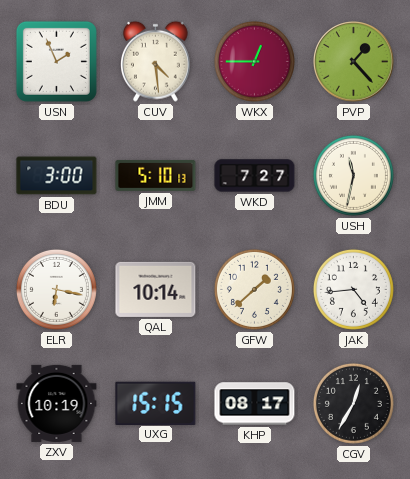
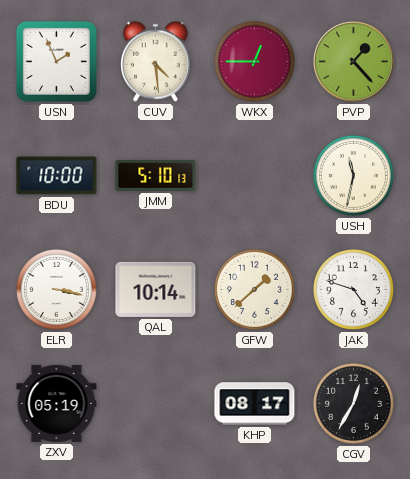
BDU: 3:00 -> 10:00
WKD: 7:27 -> none
ELR: 6:17 -> 3:17
JAK: 4:44 -> 4:48
ZXV: 10:19 -> 05:19
UXG: 15:15 -> none
